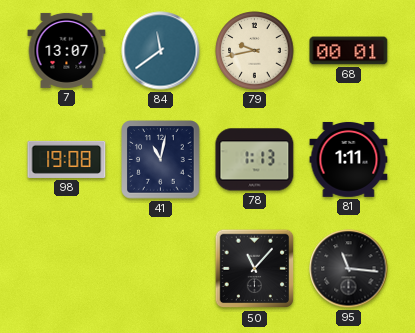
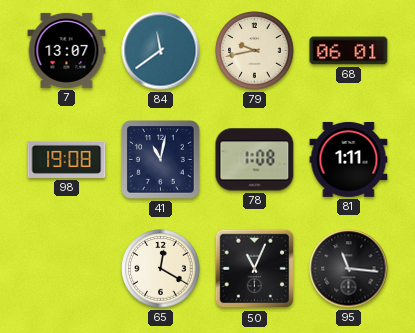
68: 00:01 -> 06:01
78: 1:13 -> 1:08
65: none -> 12:20
50: 11:07 -> 11:04
